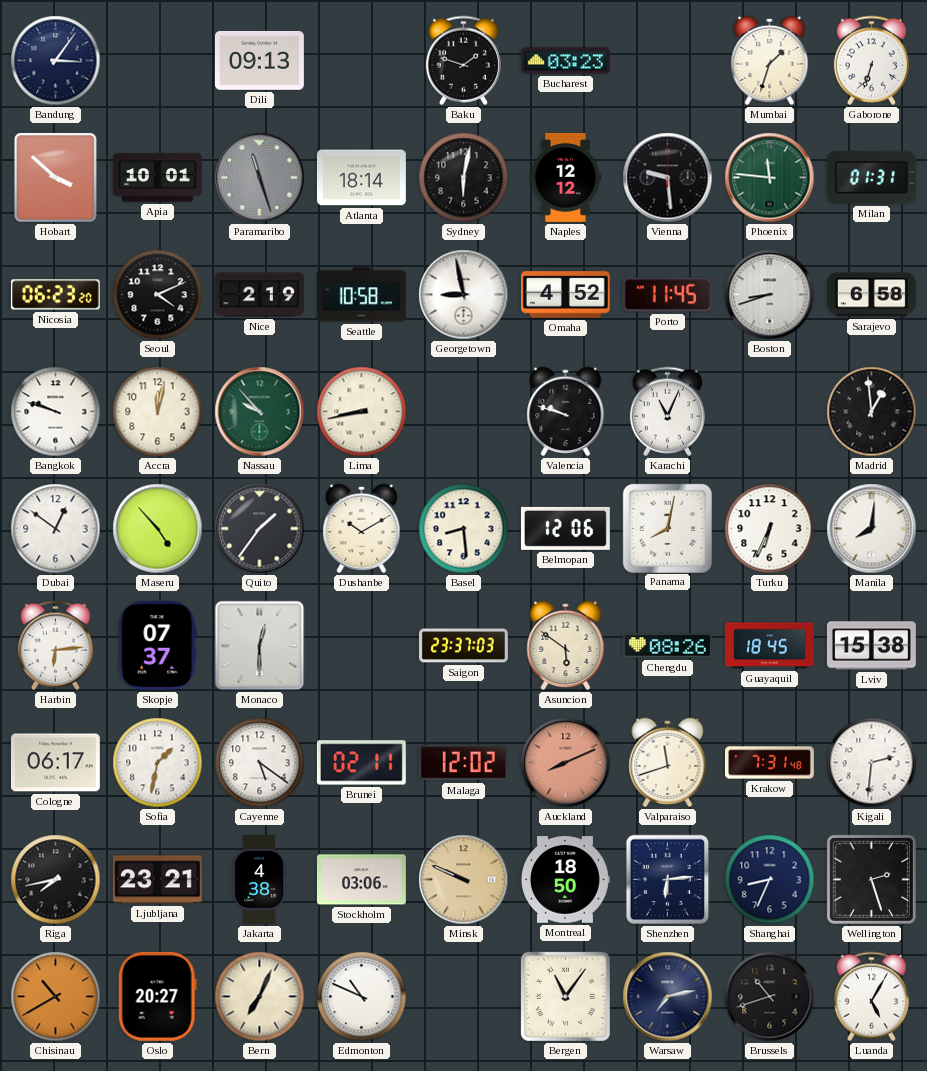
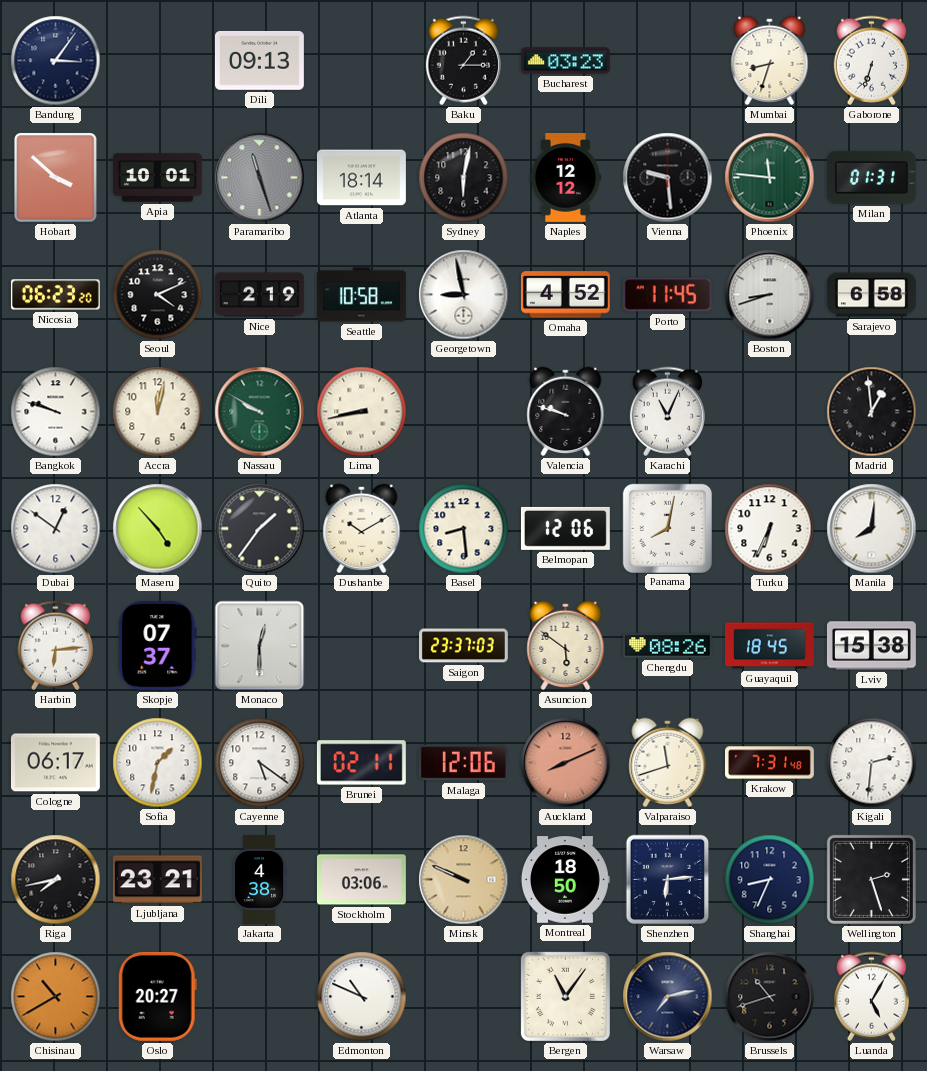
Baku: 1:48 -> 1:15
Mumbai: 1:33 -> 8:33
Nassau: 9:53 -> 9:50
Malaga: 12:02 -> 12:06
Bern: 7:04 -> none
